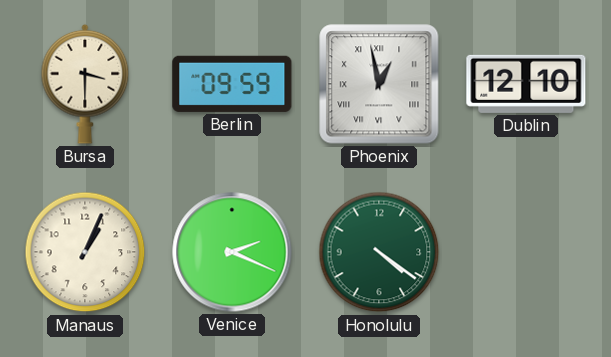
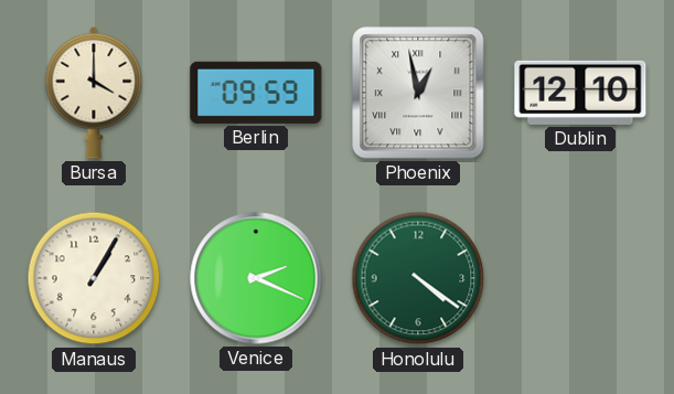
Bursa: 3:30 -> 4:00
Manaus: 1:04 -> 1:05
